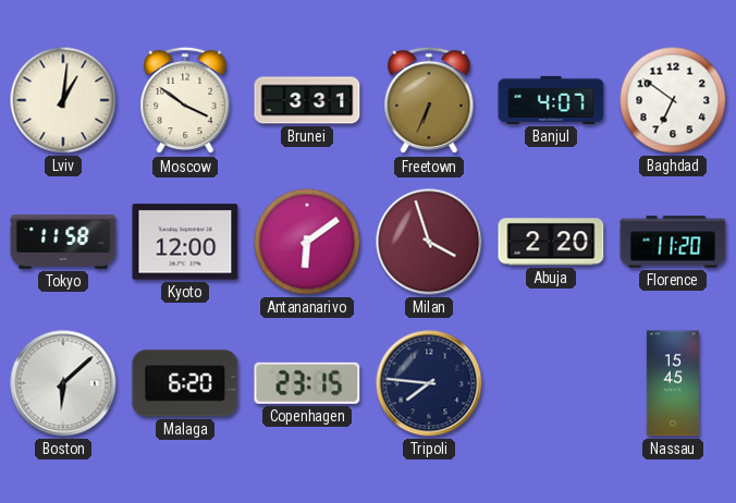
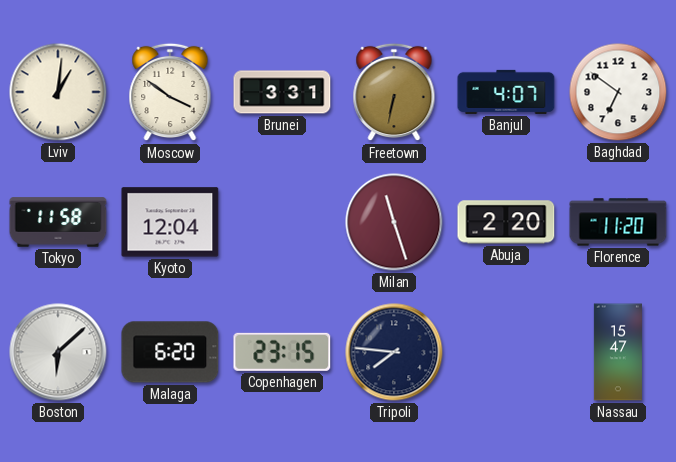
Freetown: 6:34 -> 6:32
Kyoto: 12:00 -> 12:04
Antananarivo: 6:09 -> none
Milan: 3:57 -> 11:27
Nassau: 15:45 -> 15:47
